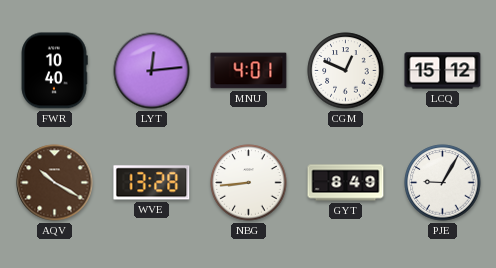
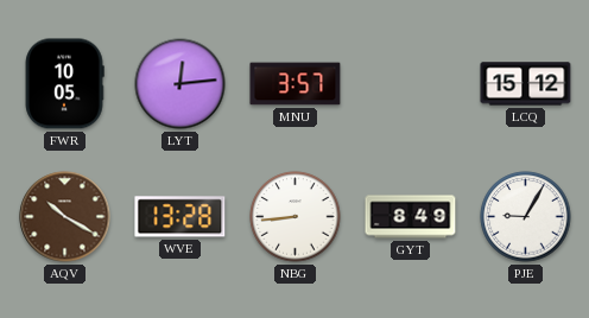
FWR: 10:40 -> 10:05
MNU: 4:01 -> 3:57
CGM: 12:49 -> none
